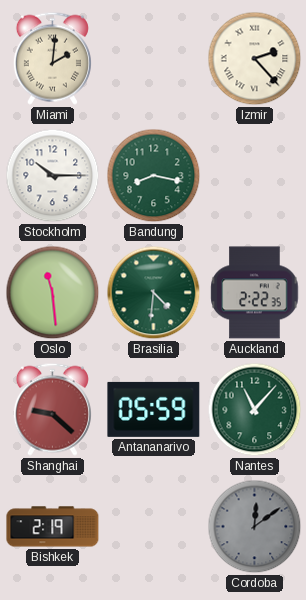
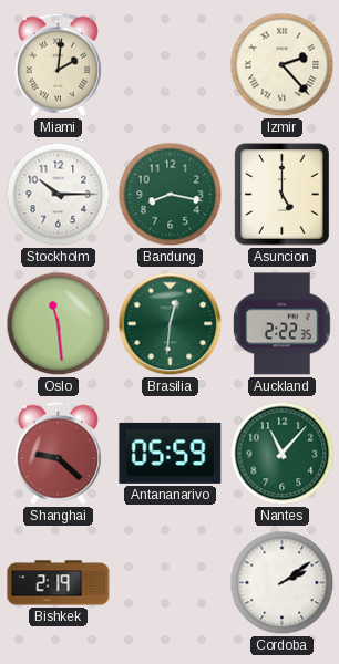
Asuncion: none -> 5:00
Brasilia: 4:31 -> 12:31
Cordoba: 12:09 -> 2:09
Cordoba dial: grey -> white
